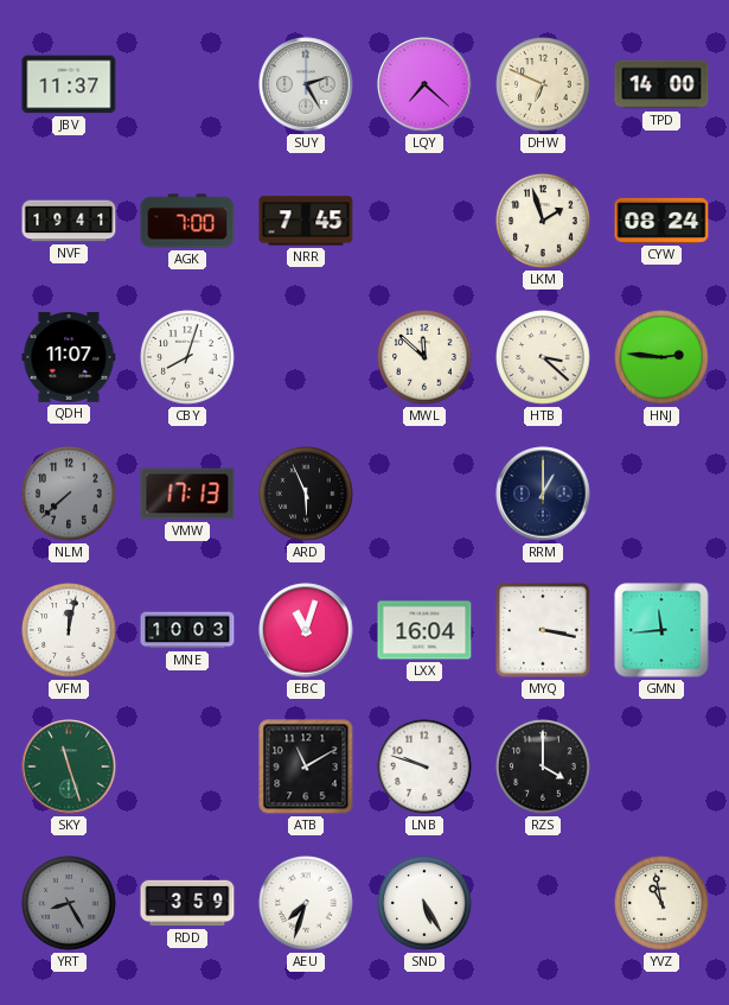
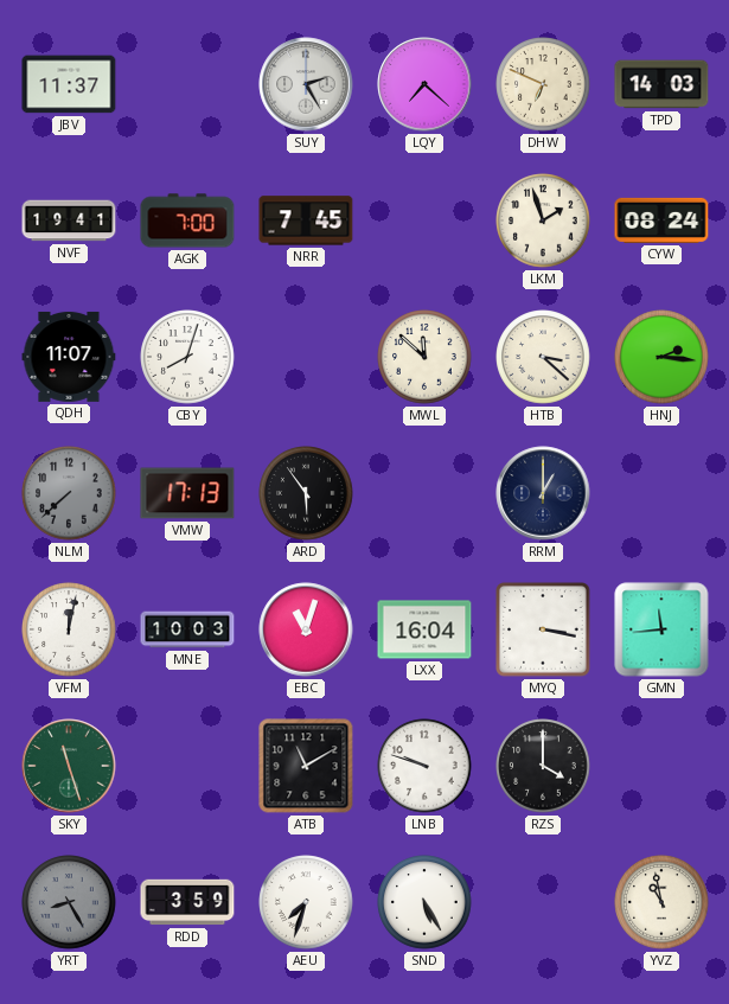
TPD: 14:00 -> 14:03
HNJ: 2:46 -> 2:16
ARD: 5:56 -> 5:54
